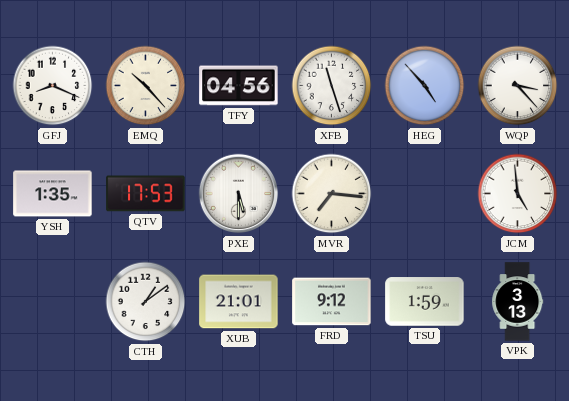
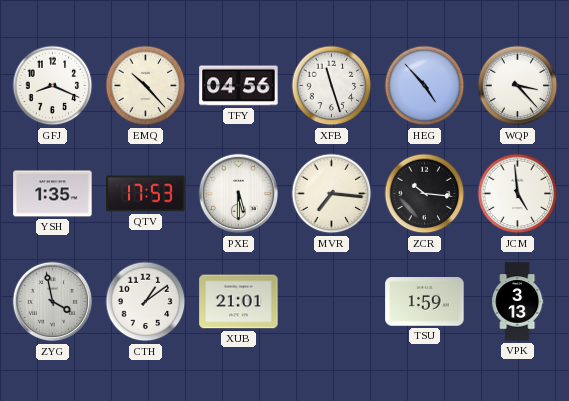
ZCR: none -> 10:16
ZYG: none -> 3:58
FRD: 9:12 -> none
